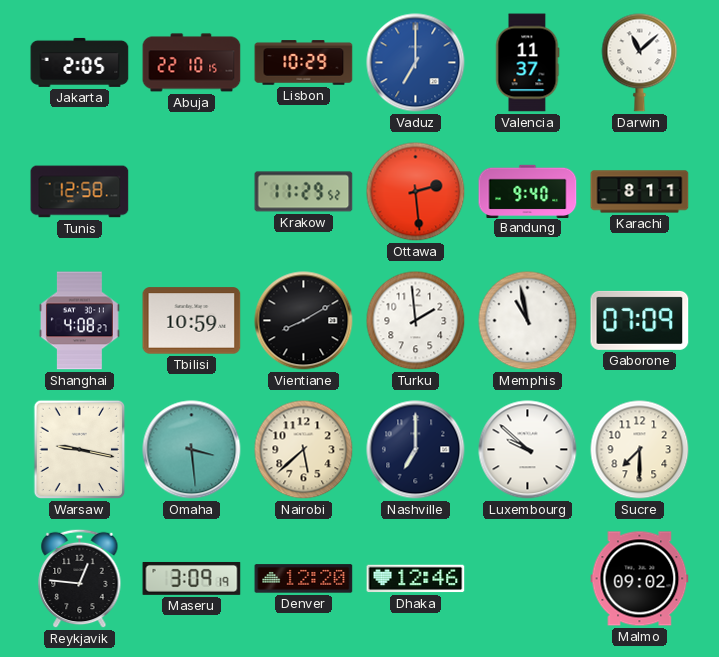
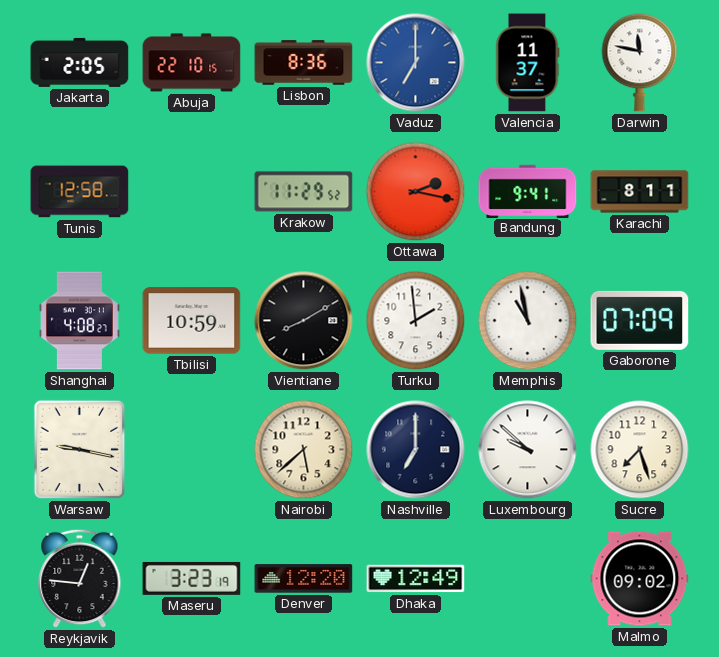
Lisbon: 10:29 -> 8:36
Darwin: 11:08 -> 11:47
Ottawa: 2:29 -> 2:17
Bandung: 9:40 -> 9:41
Omaha: 3:29 -> none
Sucre: 7:30 -> 7:27
Maseru: 3:09 -> 3:23
Dhaka: 12:46 -> 12:49
